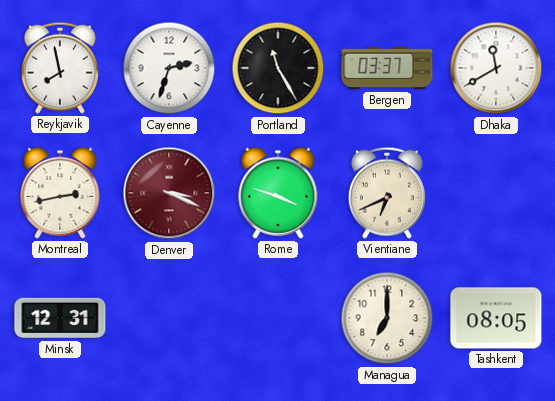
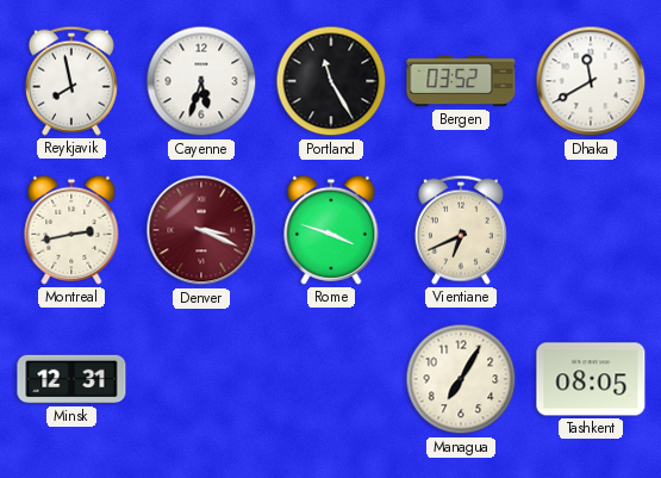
Cayenne: 2:33 -> 5:33
Bergen: 03:37 -> 03:52
Managua: 7:00 -> 7:05
